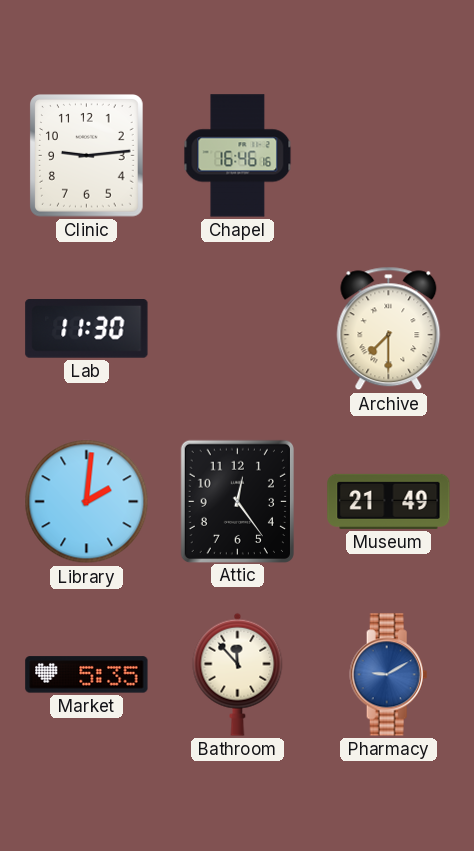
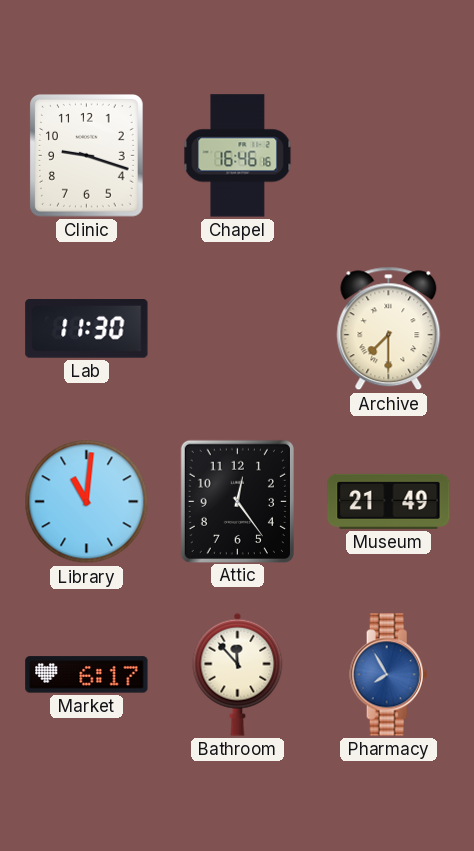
Clinic: 9:14 -> 9:18
Library: 2:01 -> 11:01
Market: 5:35 -> 6:17
Pharmacy: 9:10 -> 7:55
